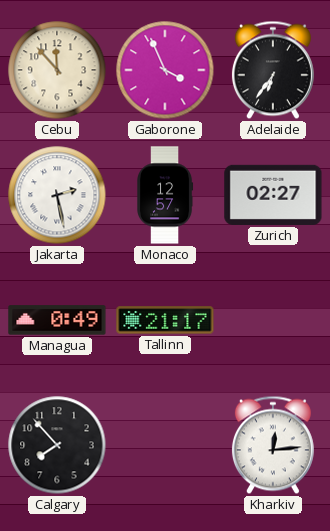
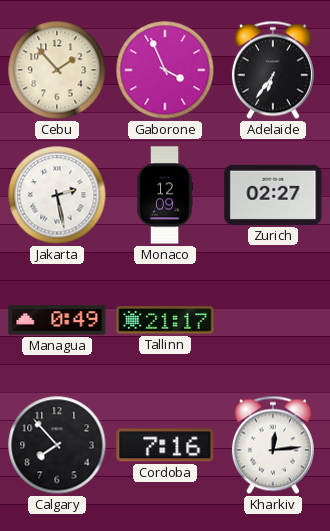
Cebu: 11:53 -> 1:53
Monaco: 12:57 -> 12:09
Cordoba: none -> 7:16
